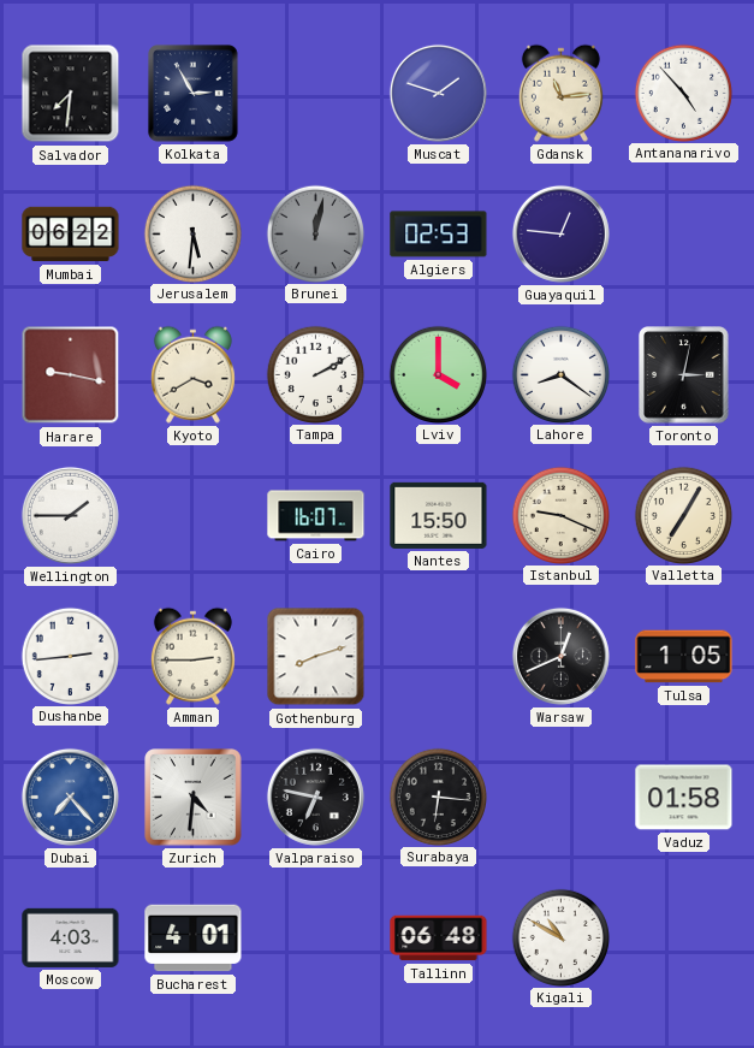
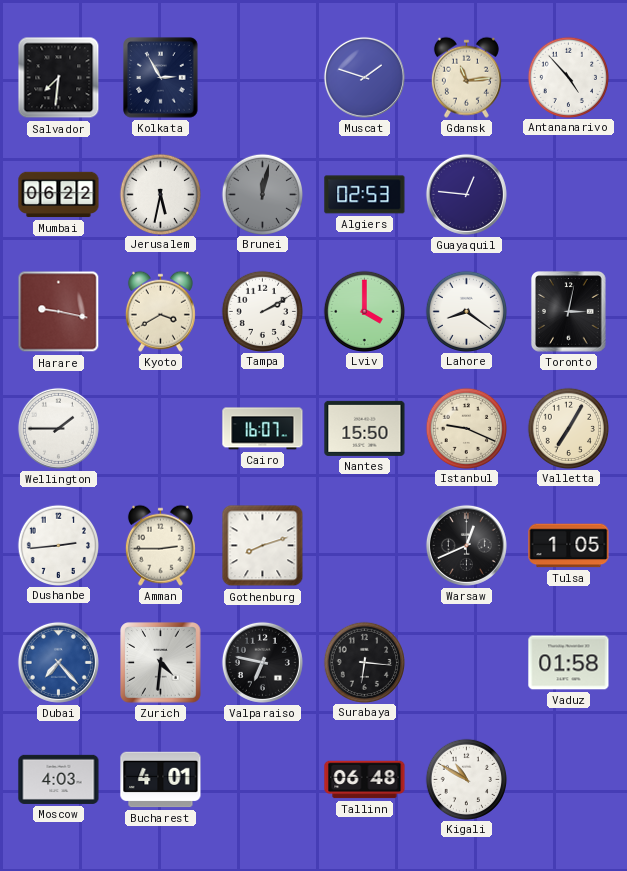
Jerusalem: 5:31 -> 5:32
